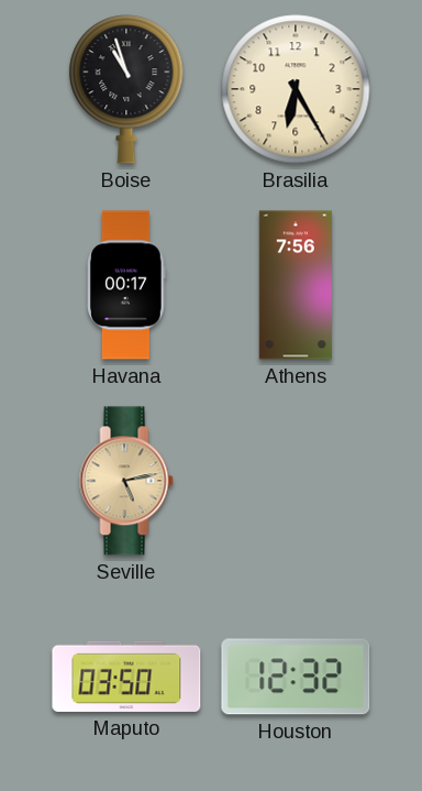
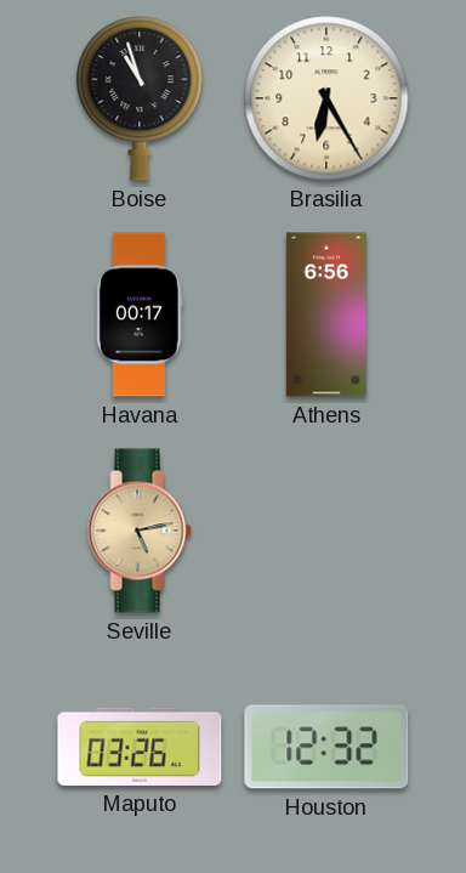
Athens: 7:56 -> 6:56
Maputo: 03:50 -> 03:26
